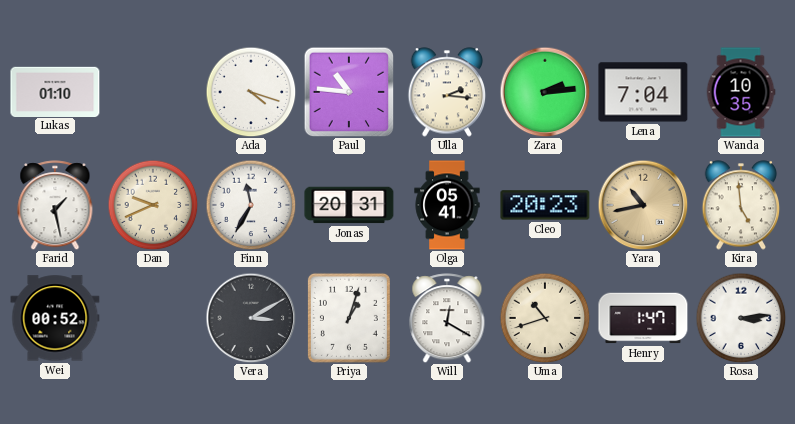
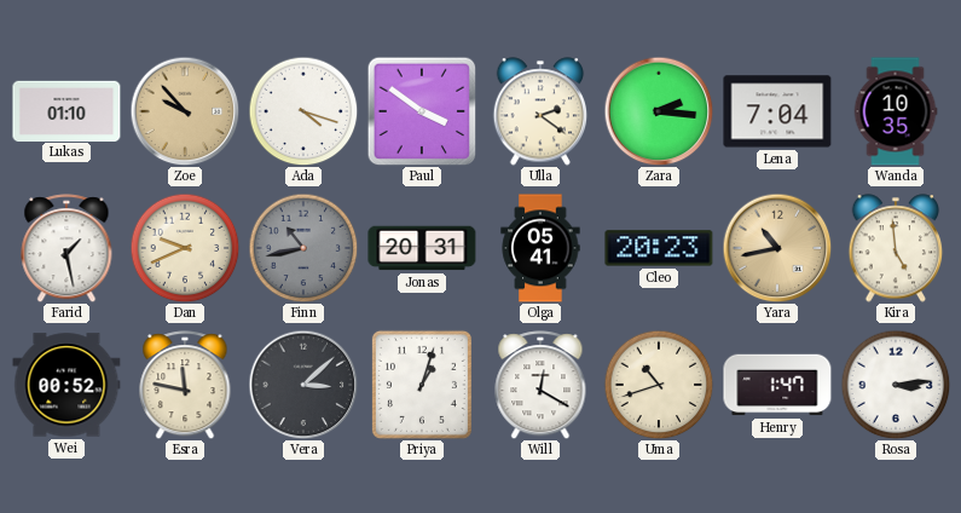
Zoe: none -> 9:53
Paul: 10:46 -> 3:51
Ulla: 2:16 -> 2:21
Zara: 2:14 -> 2:16
Finn: 11:35 -> 10:43
Finn dial: white -> grey
Esra: none -> 11:47
Vera: 3:10 -> 3:08
